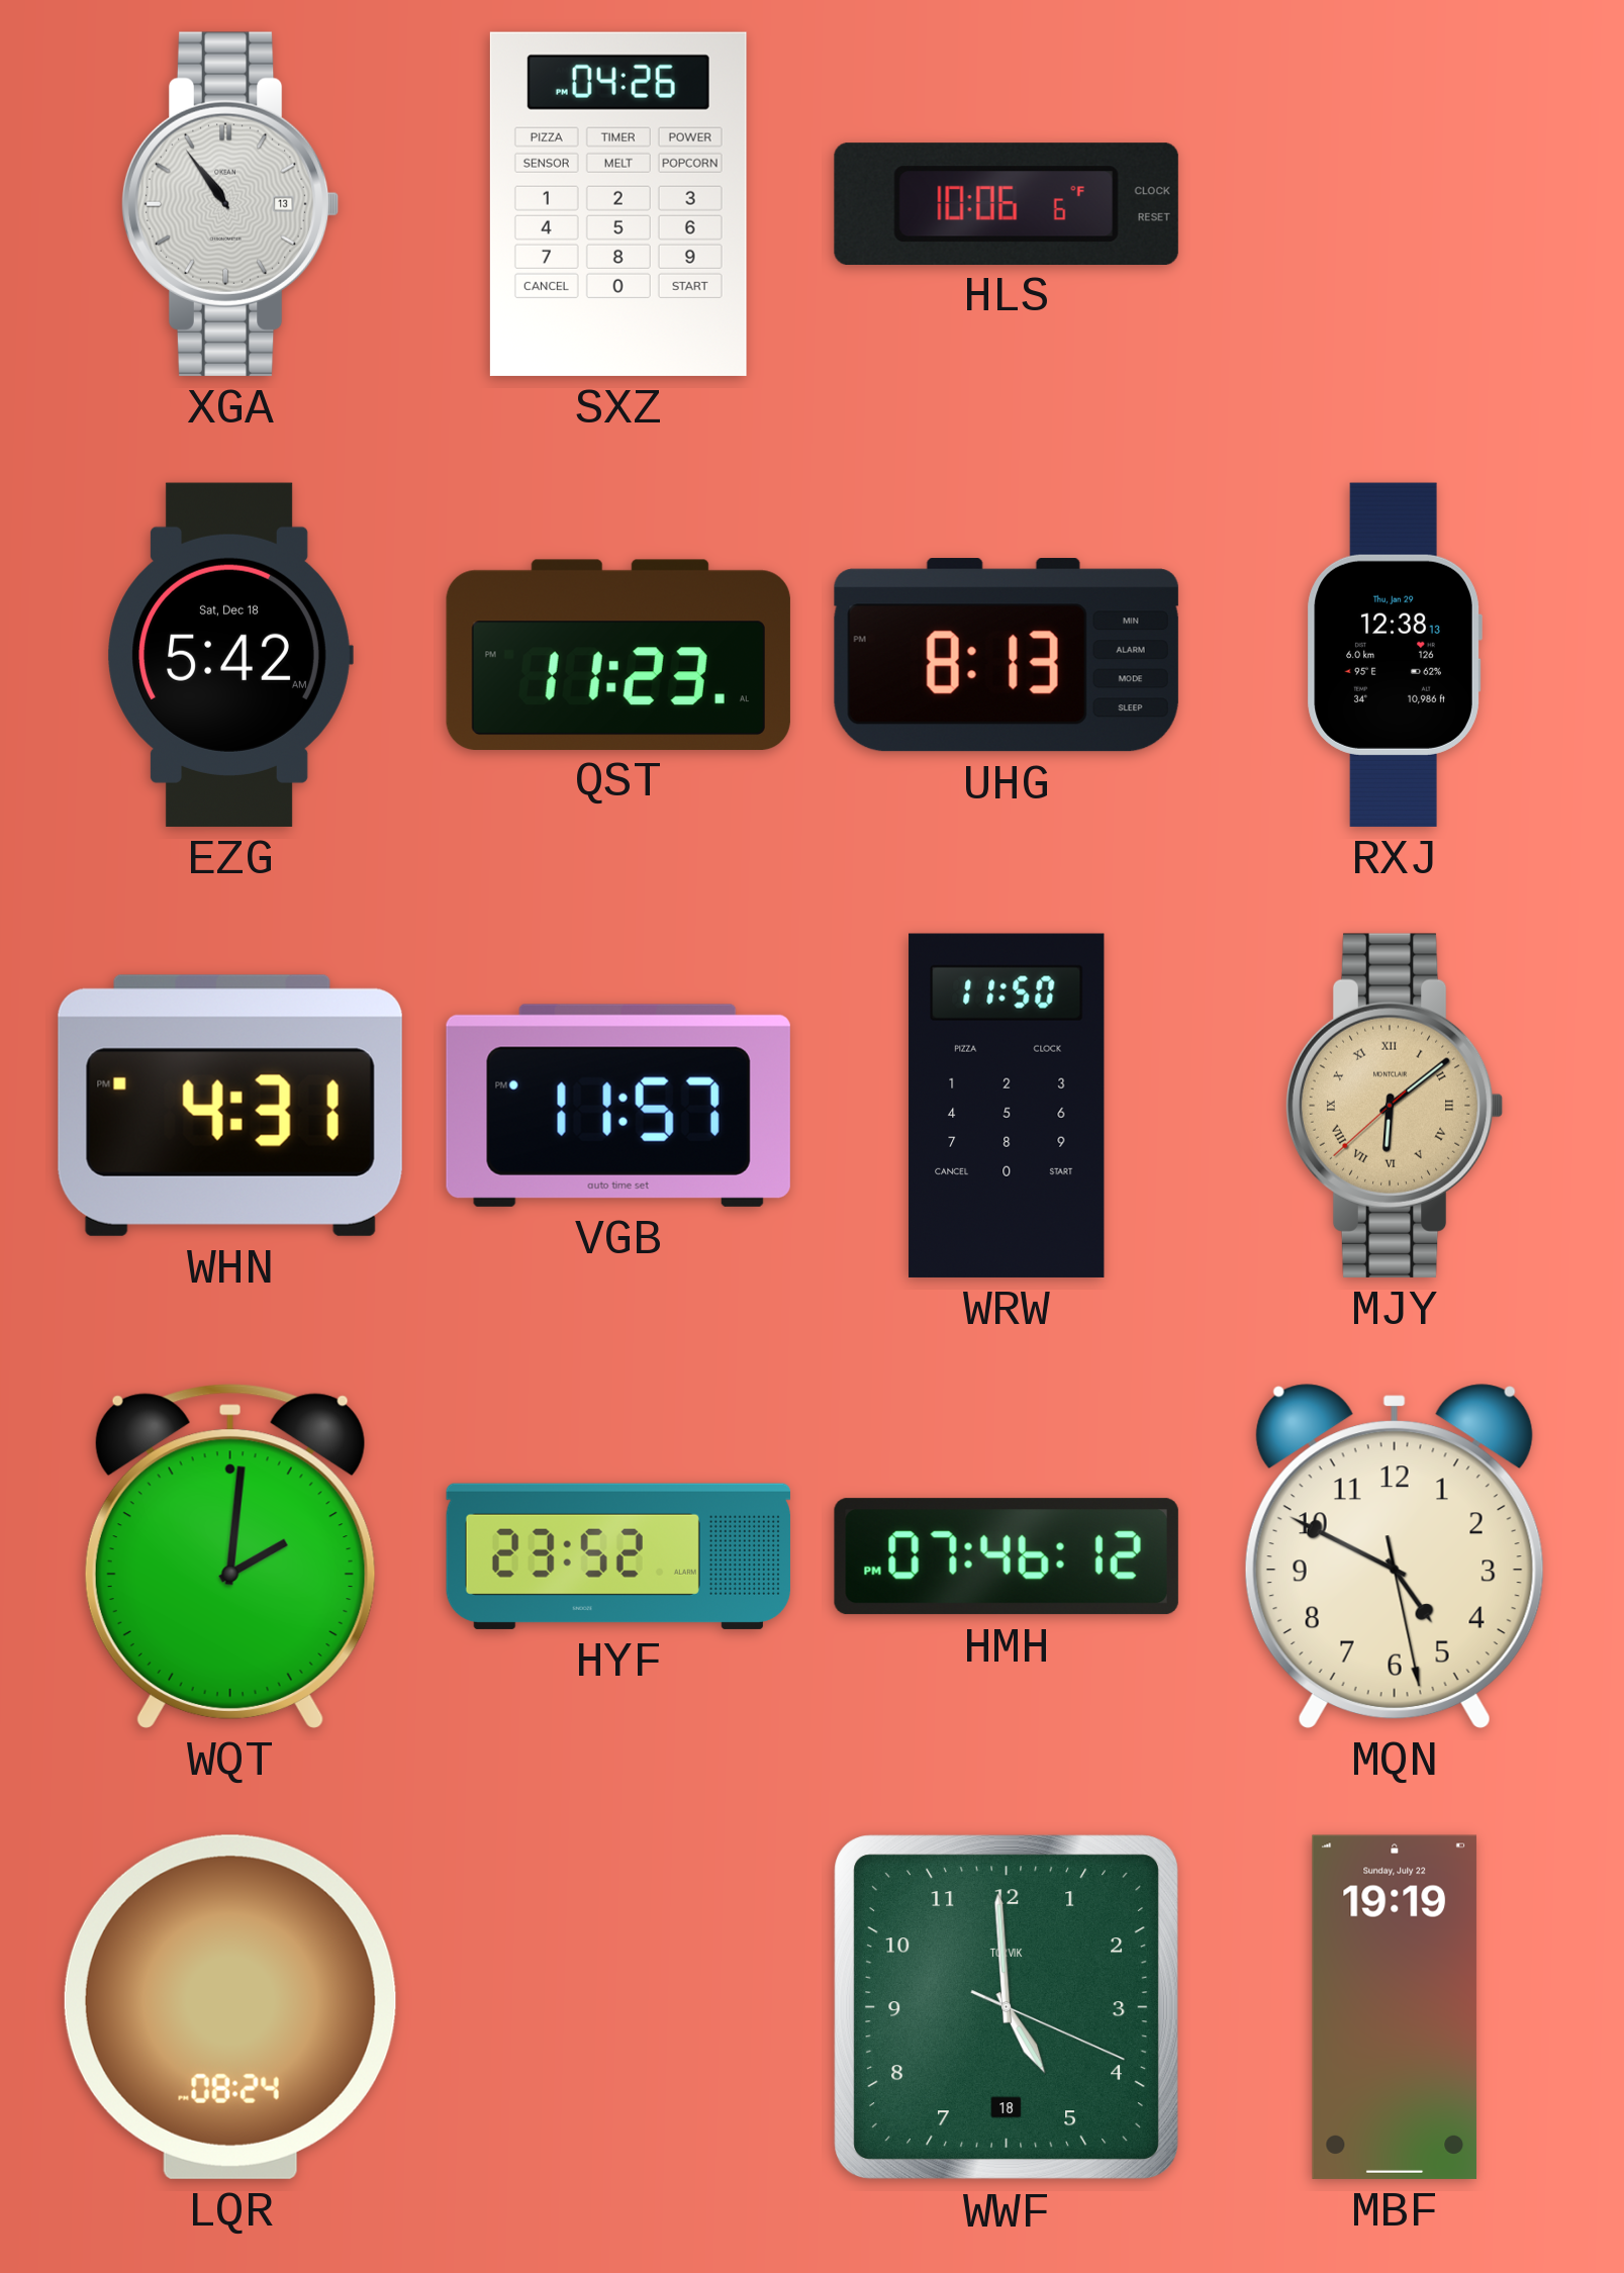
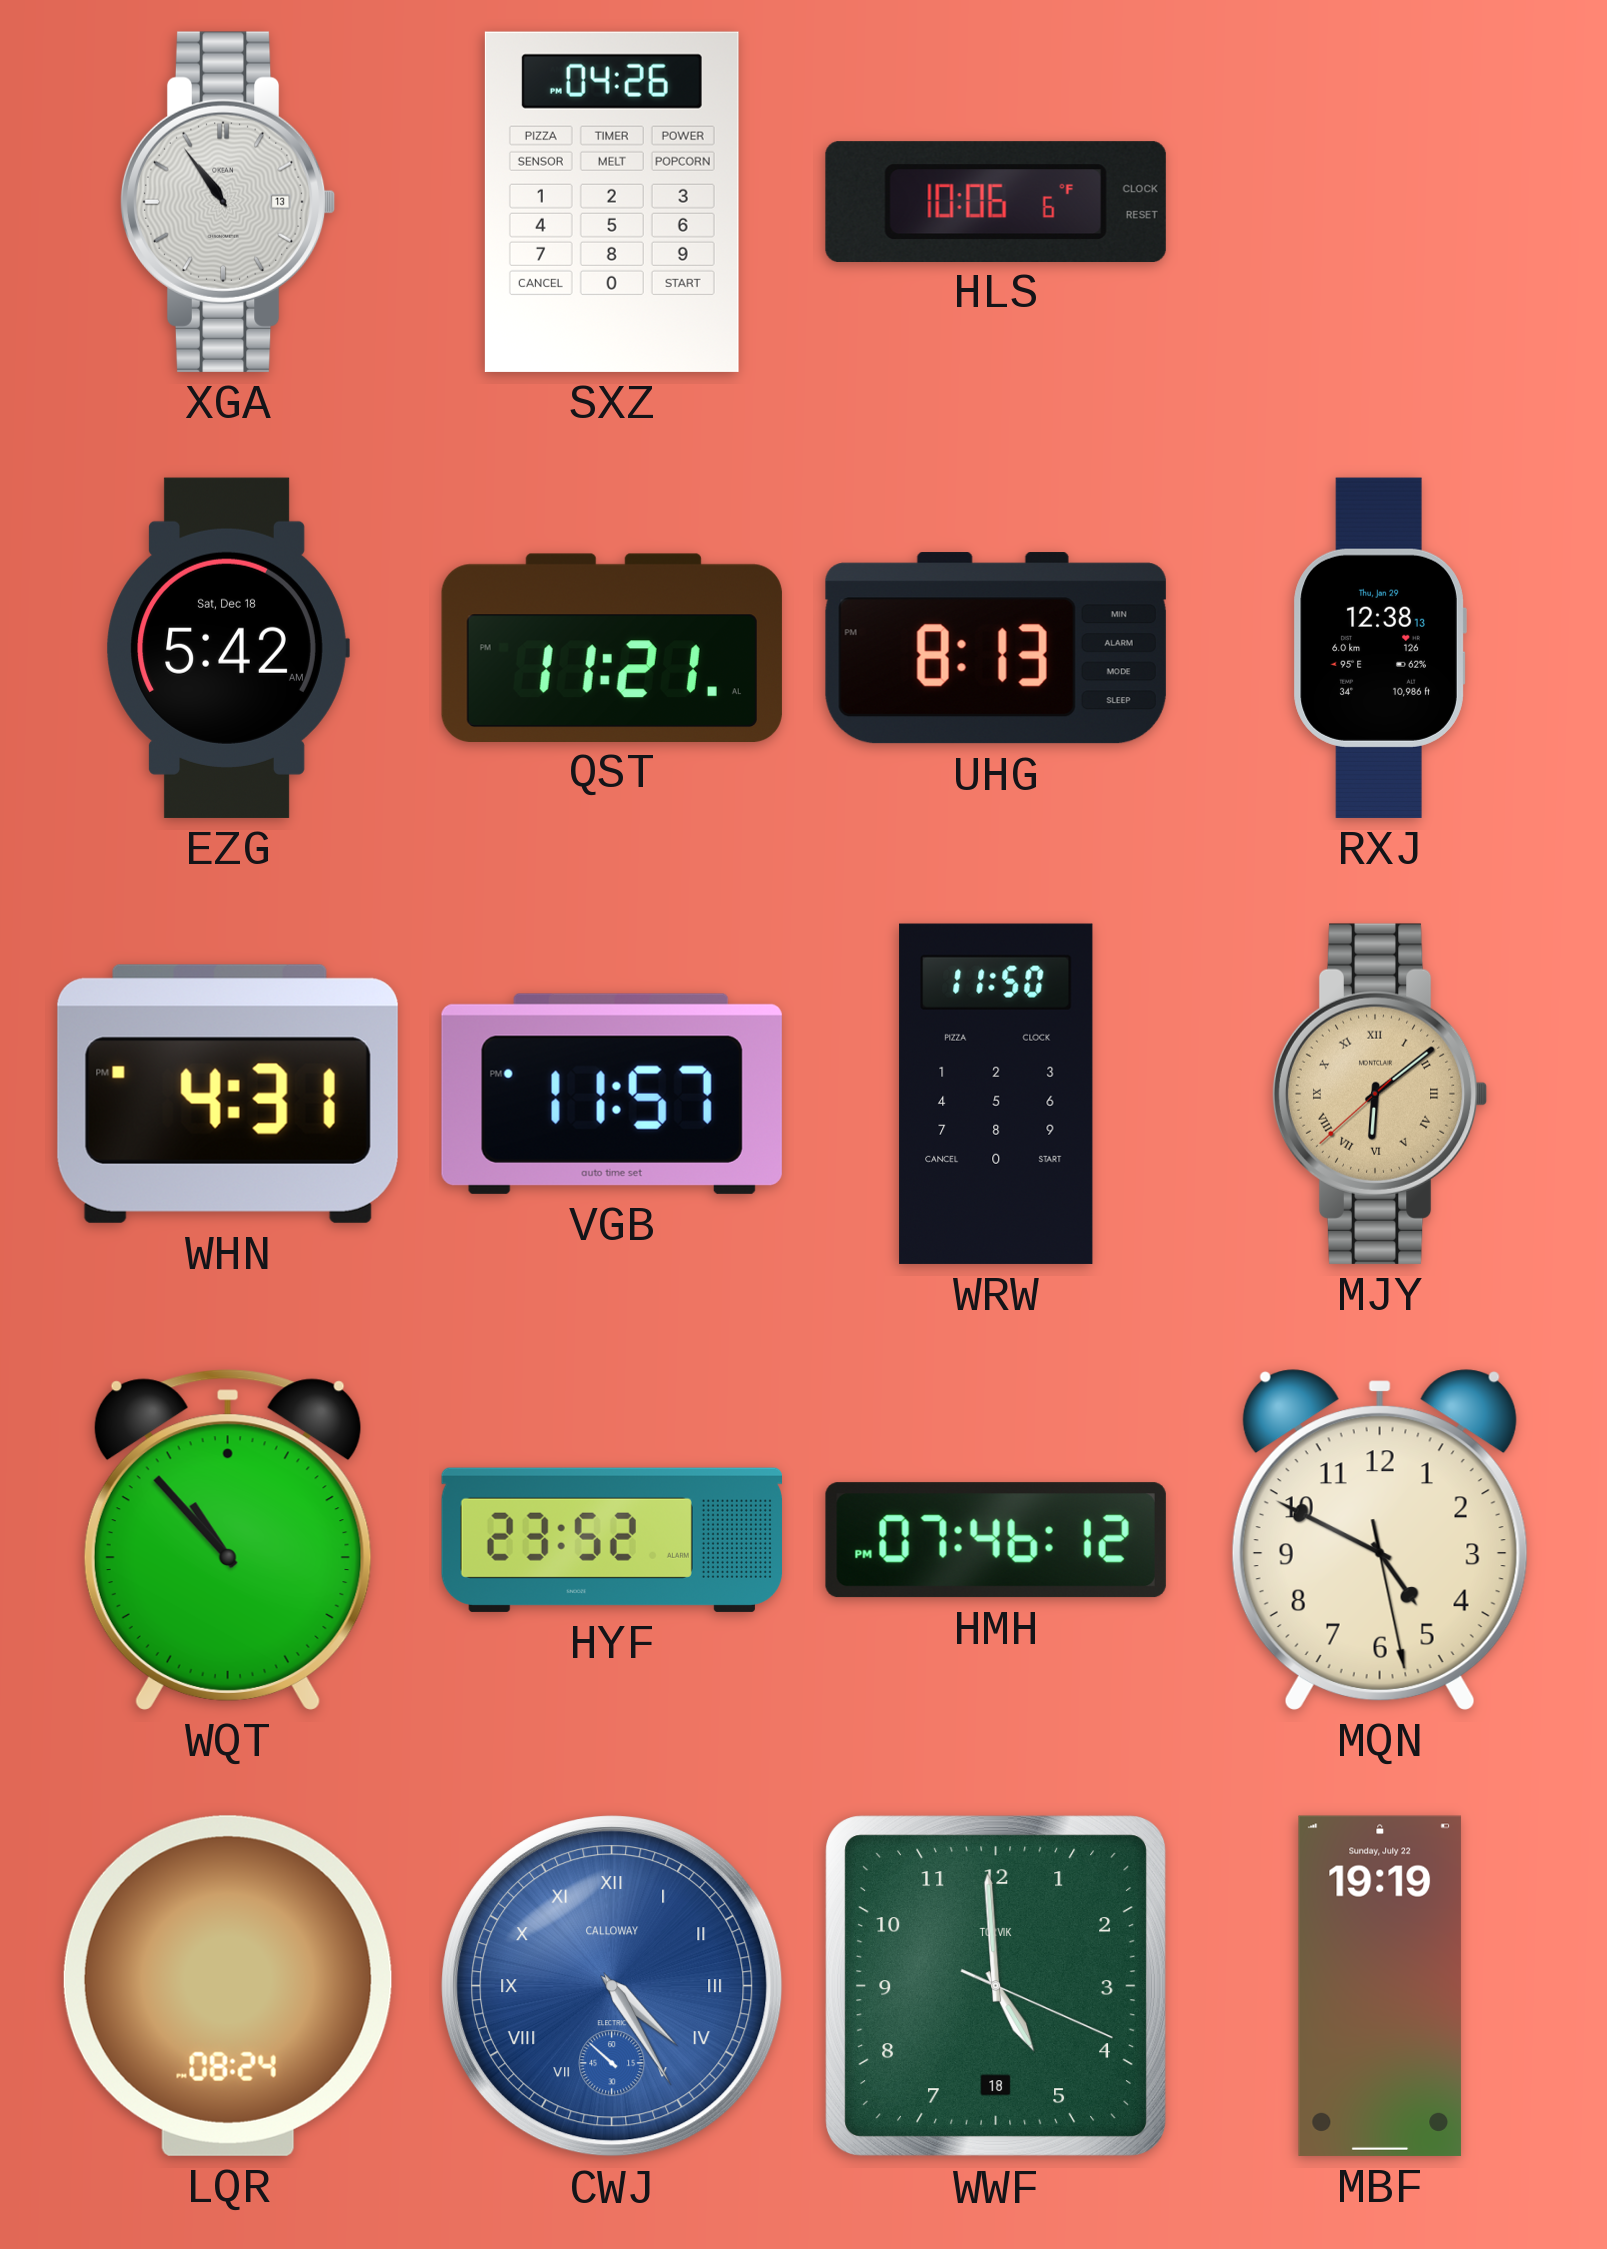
QST: 11:23 -> 11:21
WQT: 2:01 -> 10:53
CWJ: none -> 4:24
